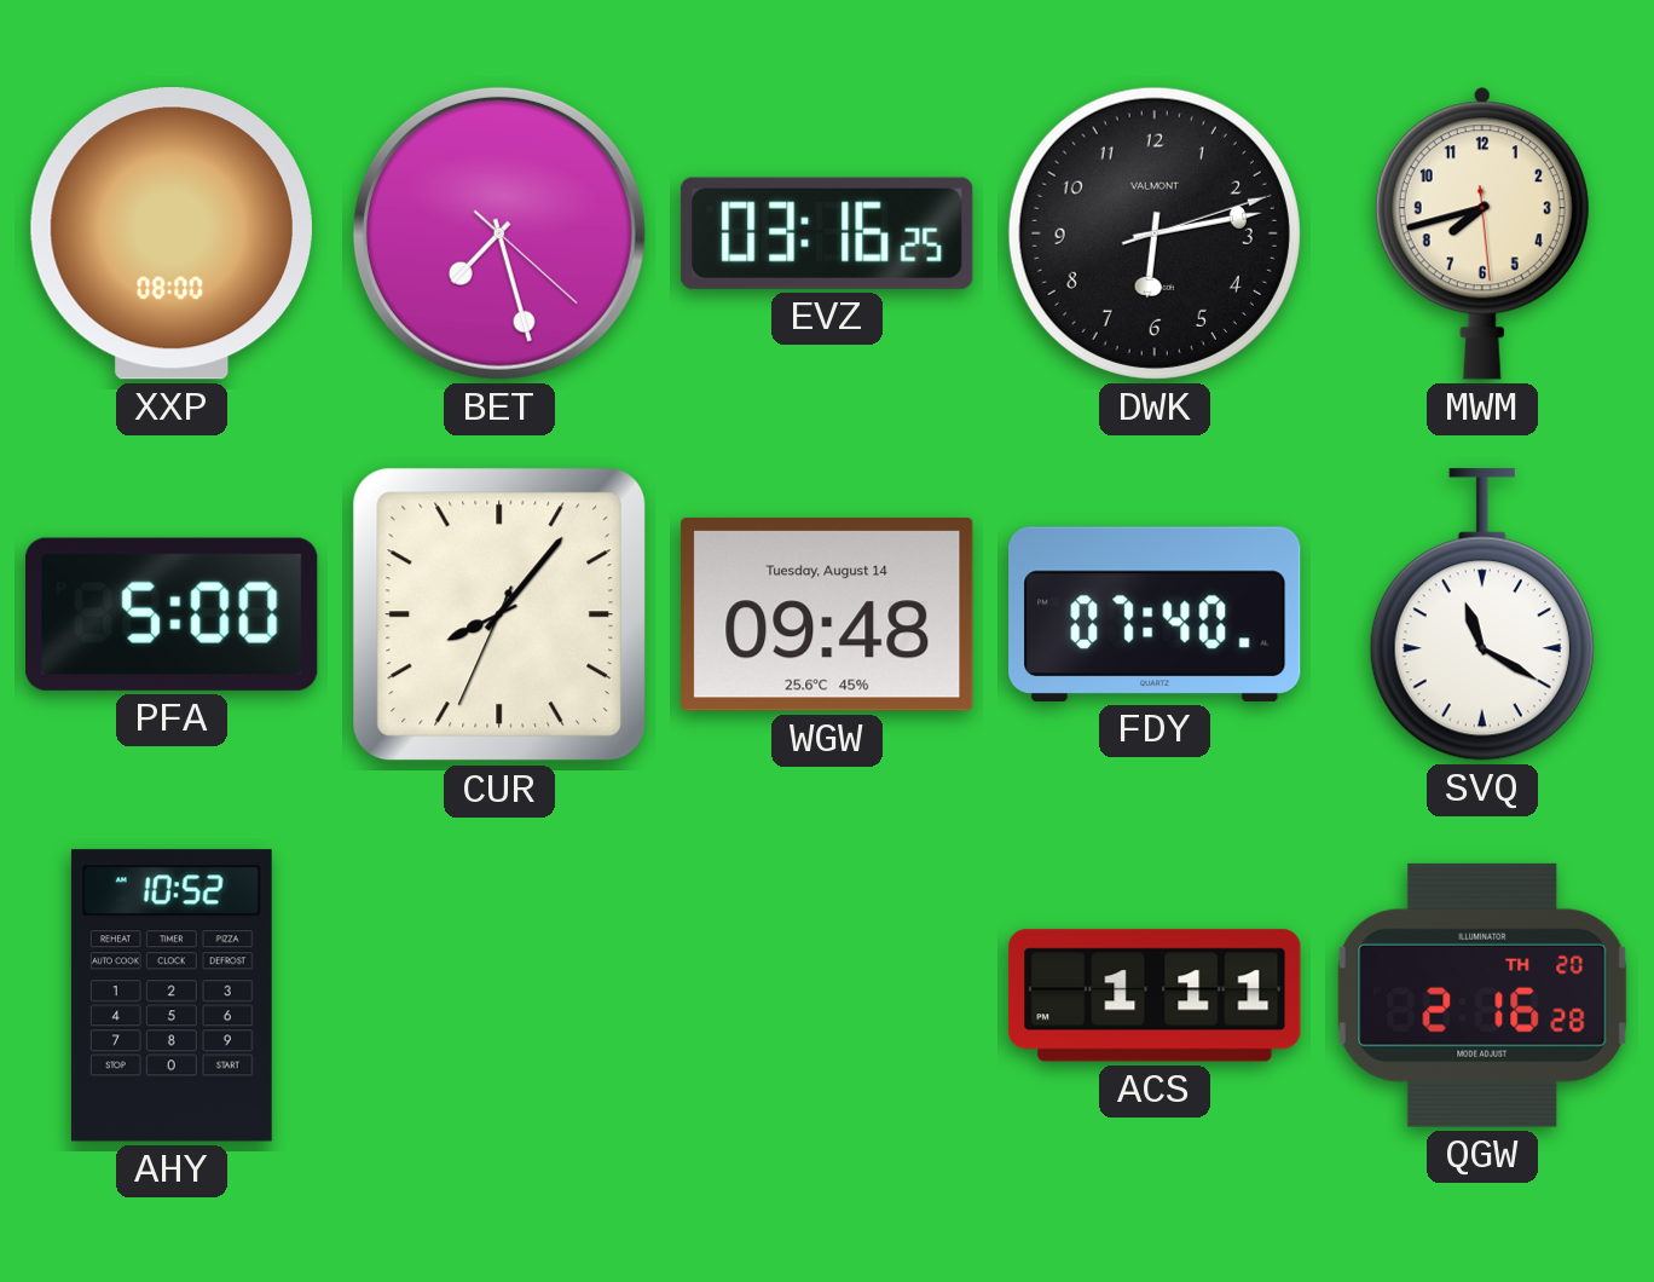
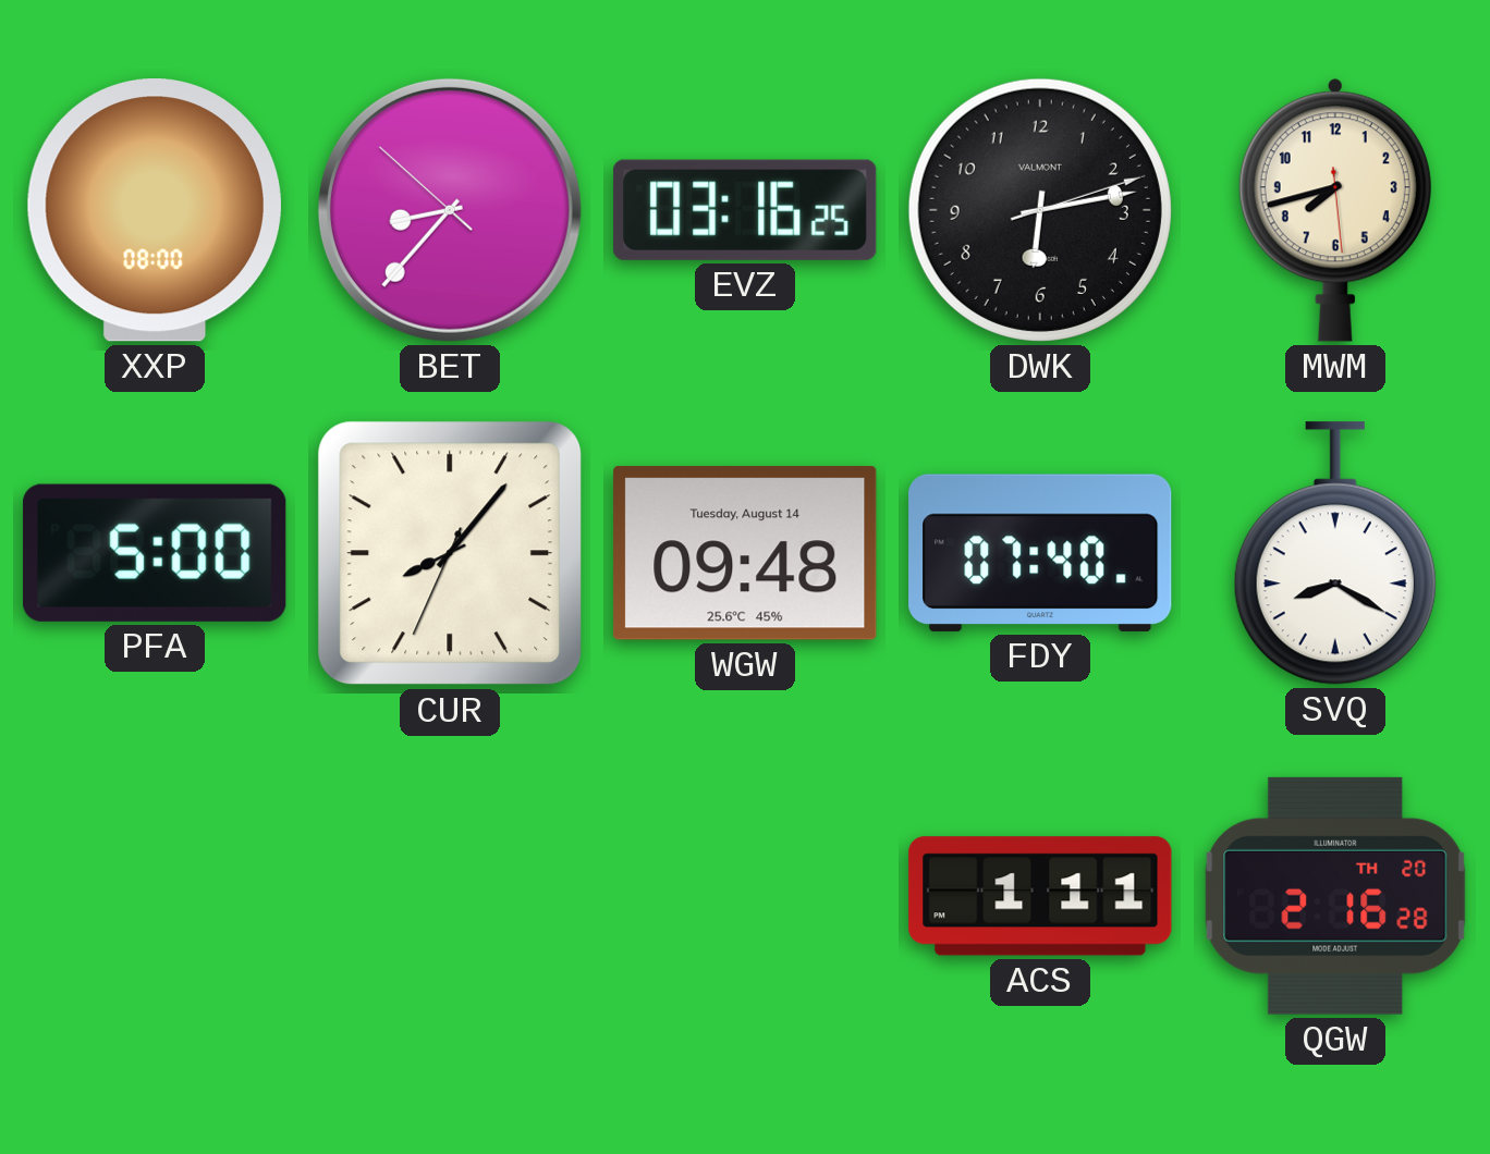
BET: 7:27 -> 8:36
SVQ: 11:20 -> 8:20
AHY: 10:52 -> none
